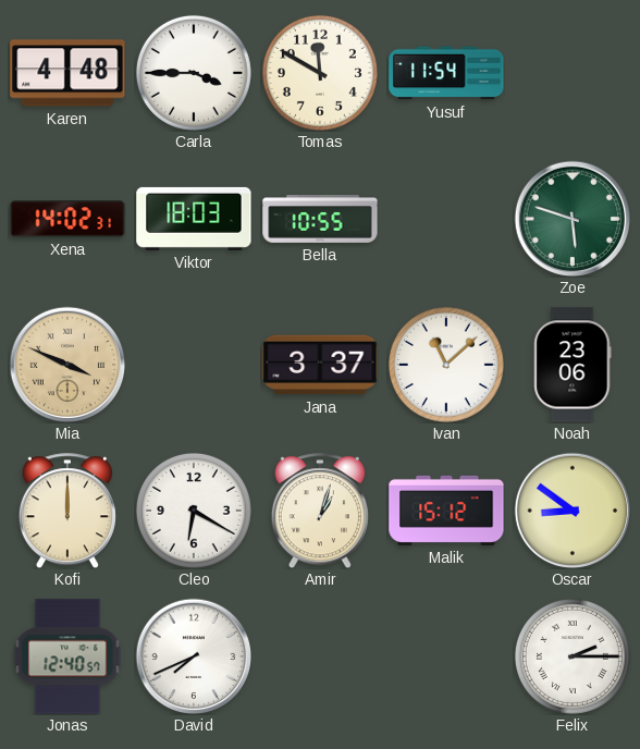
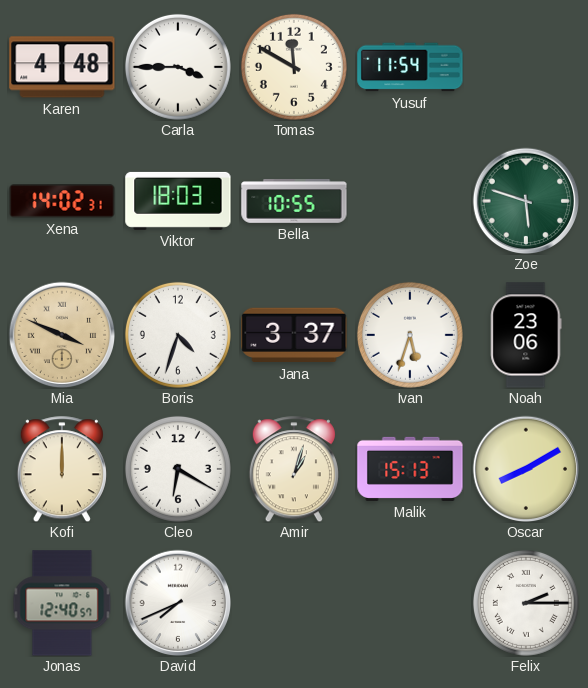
Boris: none -> 4:33
Ivan: 11:08 -> 5:33
Malik: 15:12 -> 15:13
Oscar: 8:51 -> 8:10
